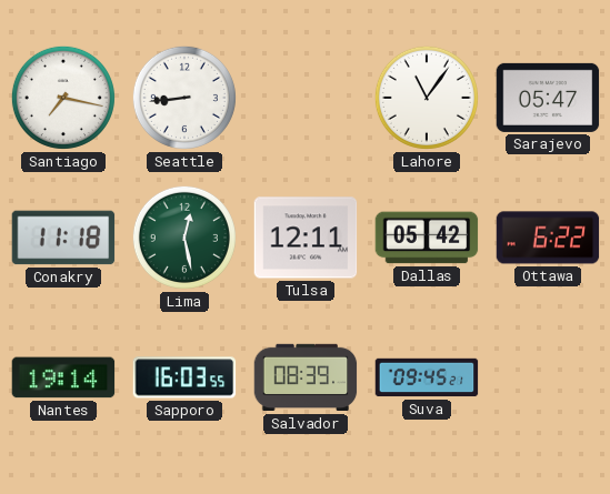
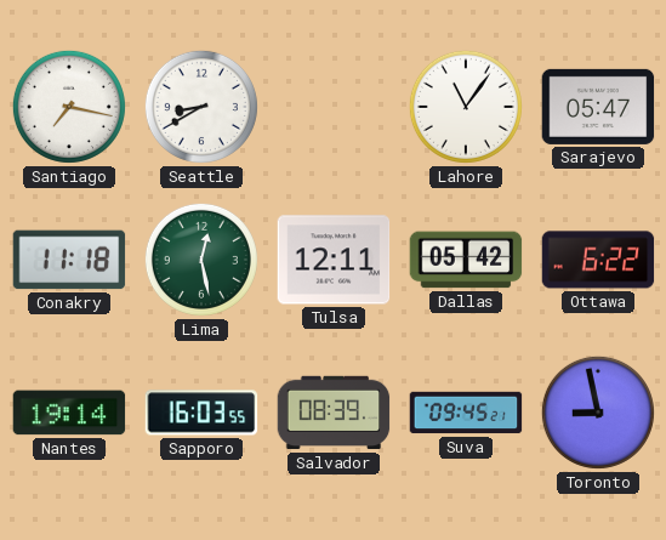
Seattle: 8:44 -> 8:40
Toronto: none -> 8:58
